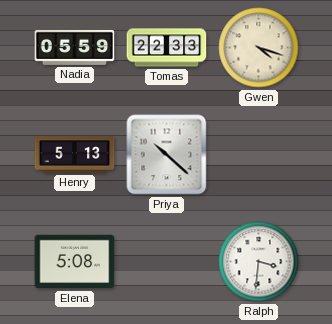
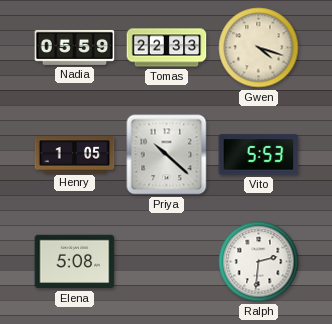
Henry: 5:13 -> 1:05
Vito: none -> 5:53
Ralph: 3:31 -> 2:31
